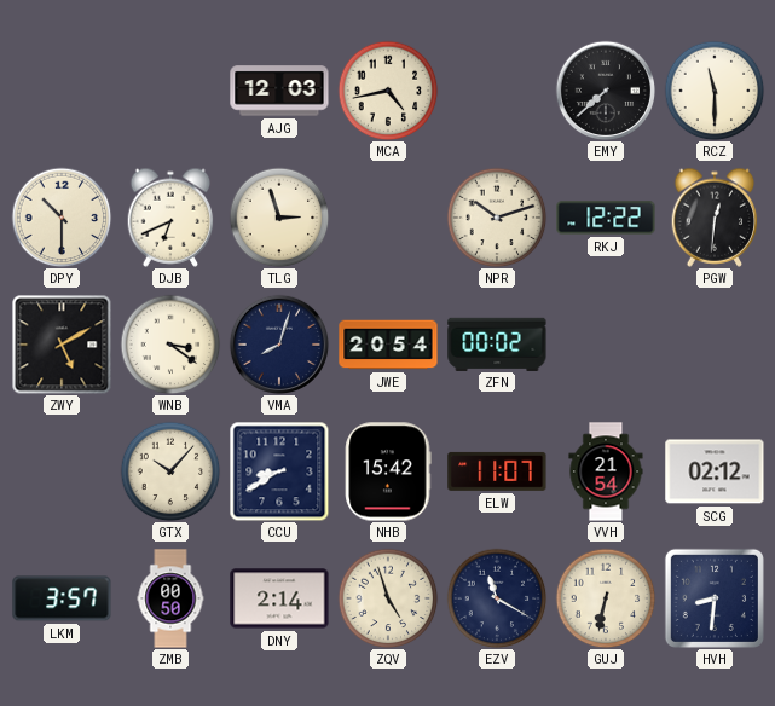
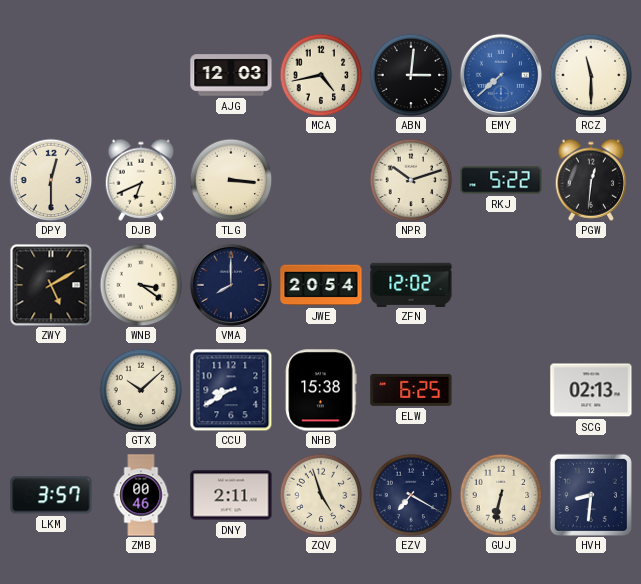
ABN: none -> 3:01
EMY dial: black -> blue
DPY: 10:30 -> 12:30
TLG: 2:57 -> 3:16
RKJ: 12:22 -> 5:22
VMA: 8:03 -> 8:00
ZFN: 00:02 -> 12:02
GTX: 10:07 -> 10:08
NHB: 15:42 -> 15:38
ELW: 11:07 -> 6:25
VVH: 21:54 -> none
SCG: 02:12 -> 02:13
ZMB: 00:50 -> 00:46
DNY: 2:14 -> 2:11
EZV: 11:20 -> 7:20
